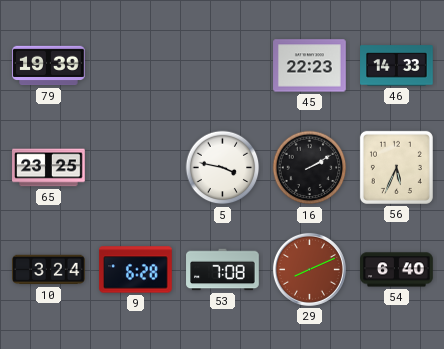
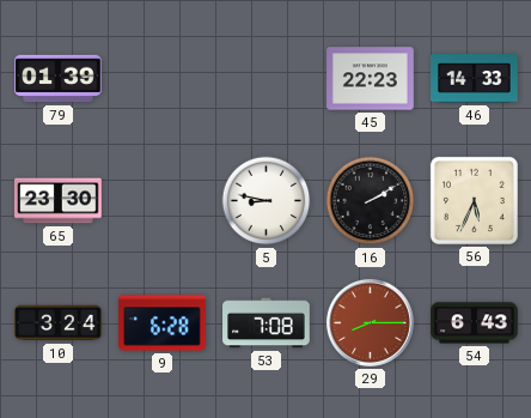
79: 19:39 -> 01:39
65: 23:25 -> 23:30
5: 3:47 -> 8:47
29: 8:11 -> 8:15
54: 6:40 -> 6:43
